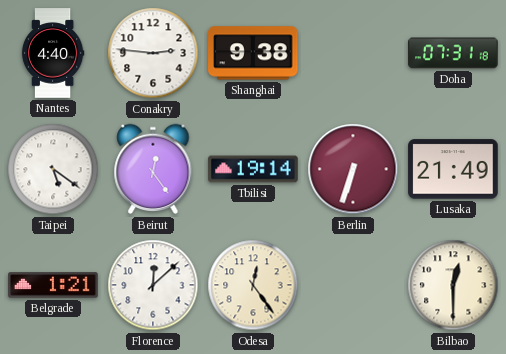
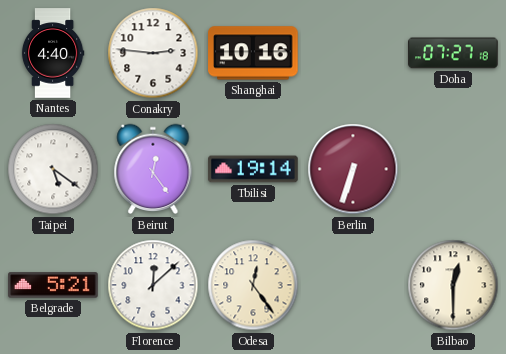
Shanghai: 9:38 -> 10:16
Doha: 07:31 -> 07:27
Lusaka: 21:49 -> none
Belgrade: 1:21 -> 5:21
